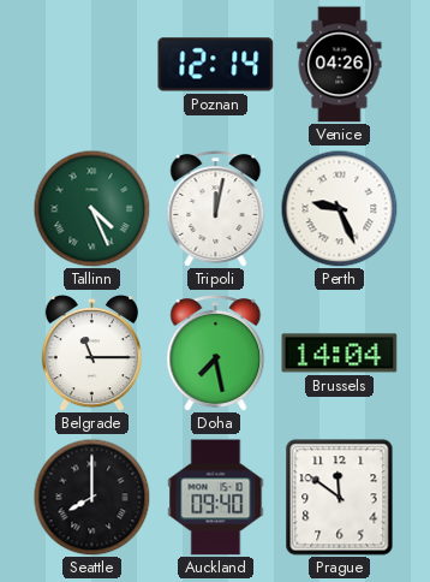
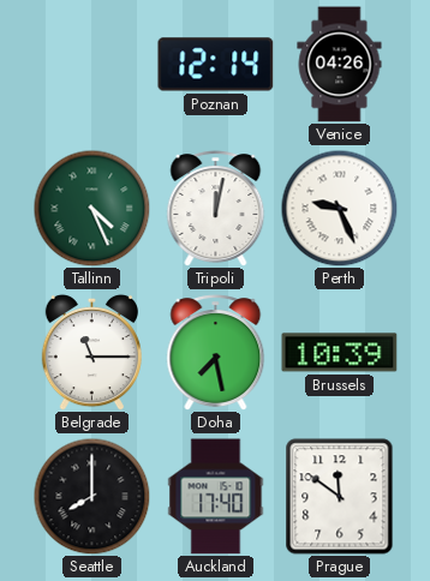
Brussels: 14:04 -> 10:39
Auckland: 09:40 -> 17:40
